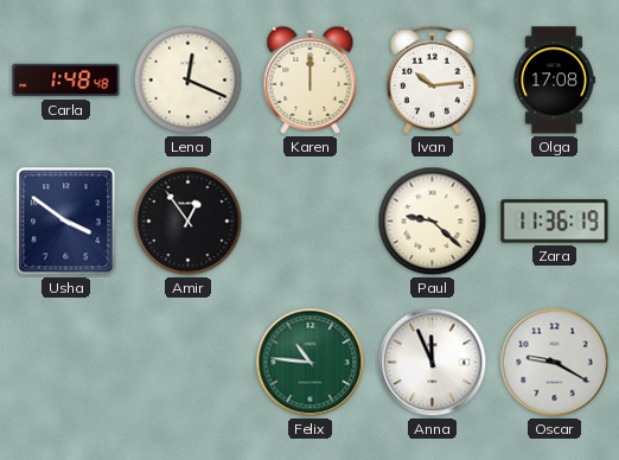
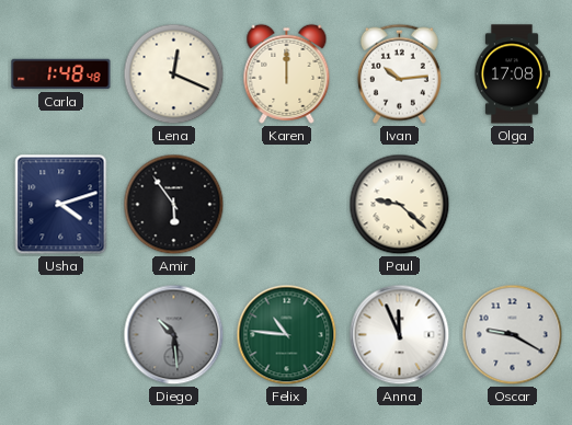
Usha: 3:51 -> 4:12
Amir: 12:54 -> 5:54
Zara: 11:36 -> none
Diego: none -> 10:29
